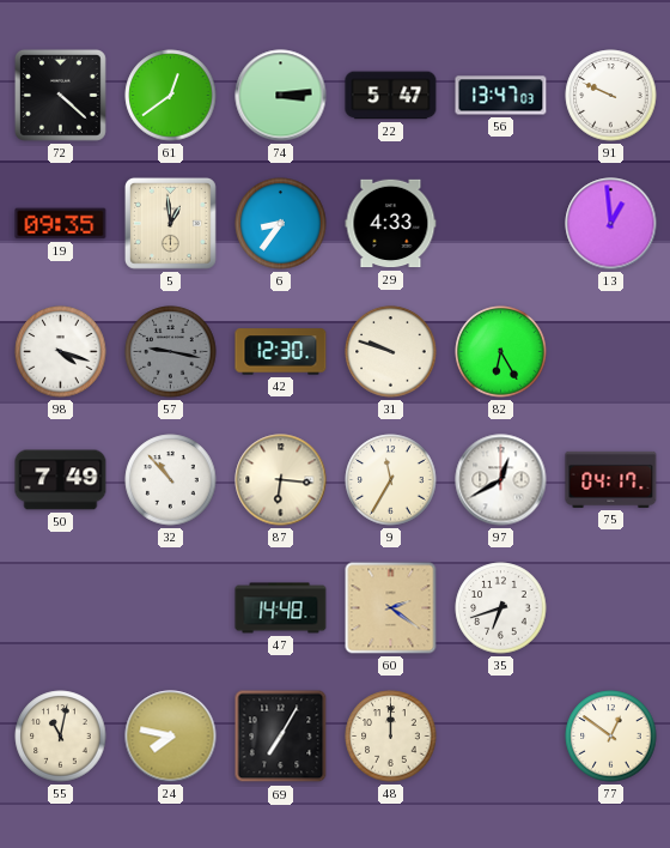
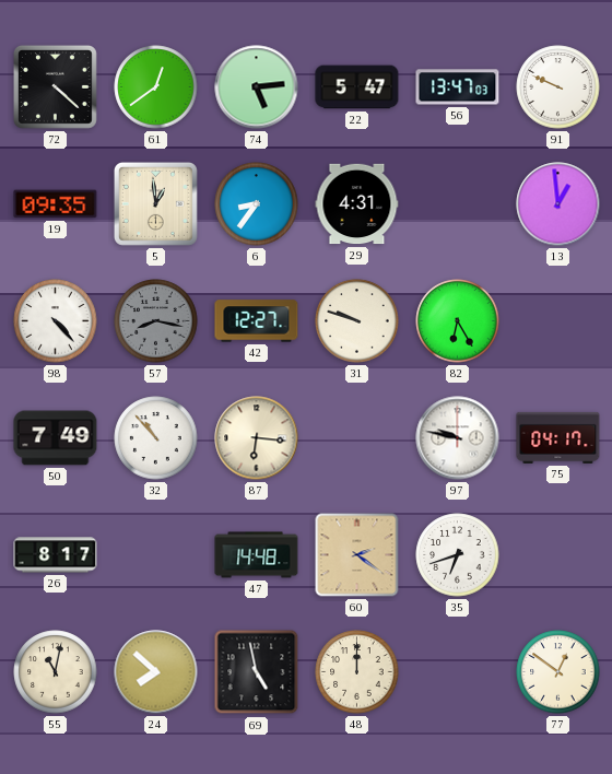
74: 3:14 -> 5:14
29: 4:33 -> 4:31
98: 4:18 -> 4:23
57: 9:17 -> 8:17
42: 12:30 -> 12:27
9: 11:35 -> none
97: 12:40 -> 9:47
26: none -> 8:17
24: 7:47 -> 7:52
69: 7:05 -> 4:58
